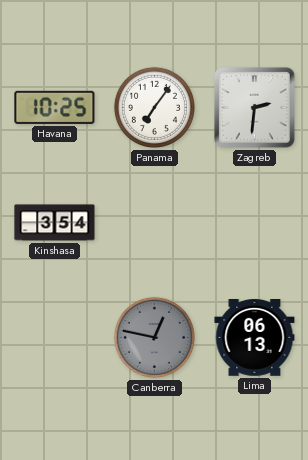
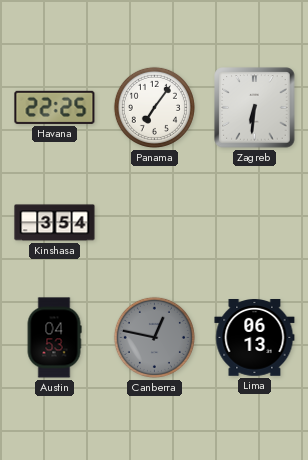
Havana: 10:25 -> 22:25
Zagreb: 2:31 -> 6:31
Austin: none -> 04:53
